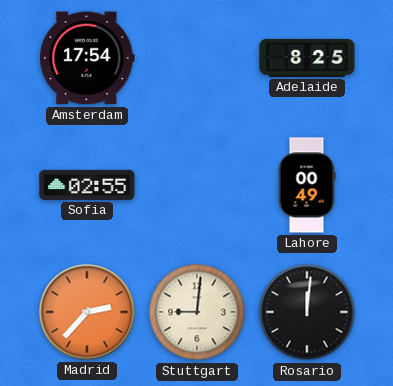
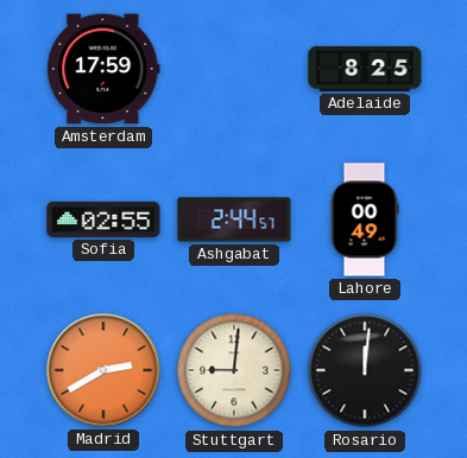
Amsterdam: 17:54 -> 17:59
Ashgabat: none -> 2:44
Madrid: 2:37 -> 2:40
